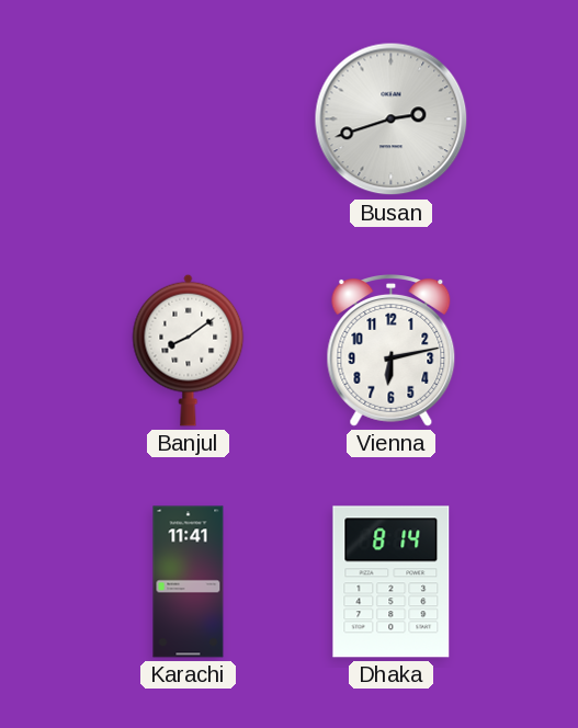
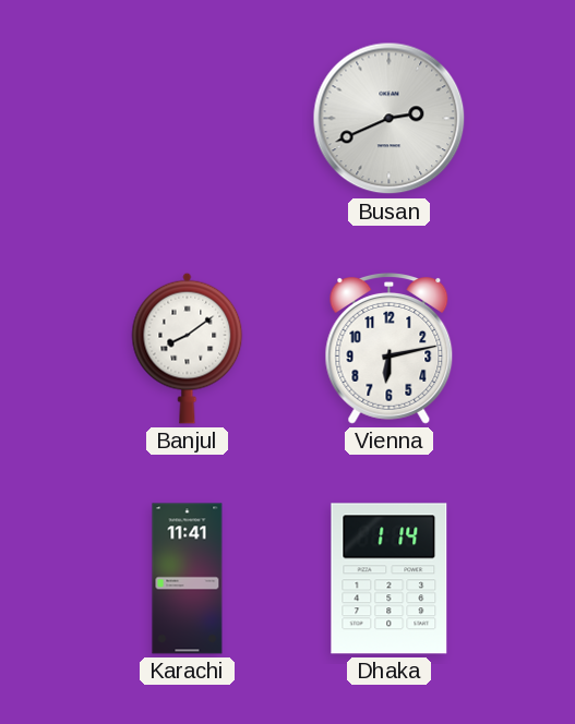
Busan: 2:42 -> 2:41
Dhaka: 8:14 -> 1:14
